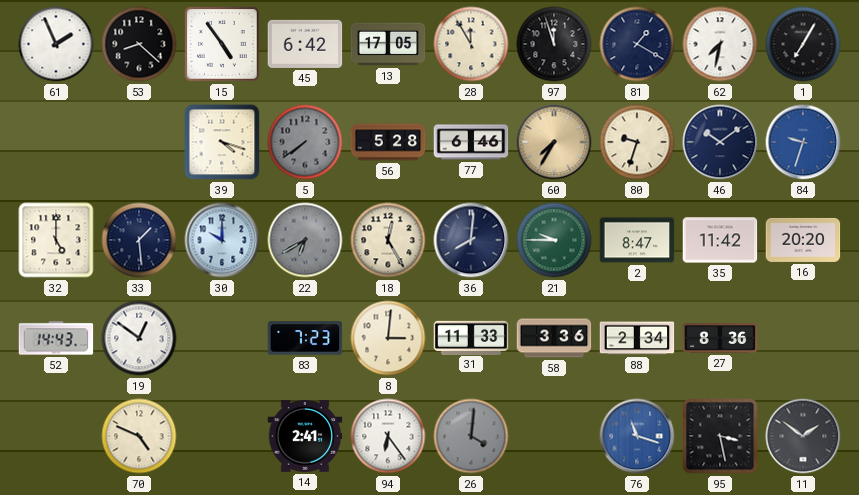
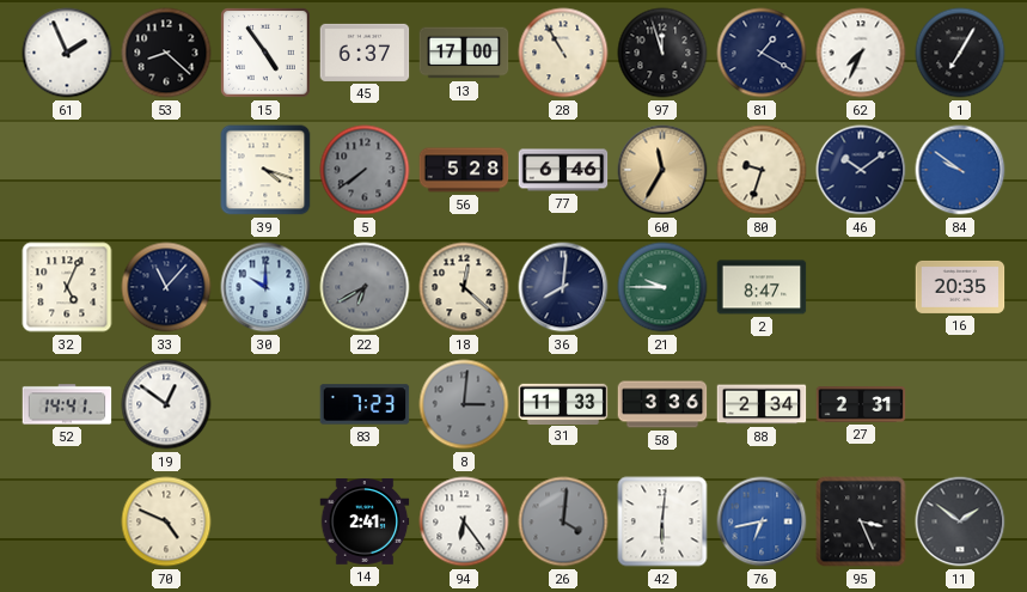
45: 6:42 -> 6:37
13: 17:05 -> 17:00
28: 11:55 -> 10:55
62: 7:32 -> 7:34
60: 7:35 -> 11:35
84: 9:33 -> 9:51
32: 5:00 -> 5:04
33: 1:29 -> 11:07
18: 12:25 -> 12:22
35: 11:42 -> none
16: 20:20 -> 20:35
52: 14:43 -> 14:41
8 dial: cream -> grey
27: 8:36 -> 2:31
42: none -> 6:01
76: 11:18 -> 6:43
95: 3:28 -> 3:26
